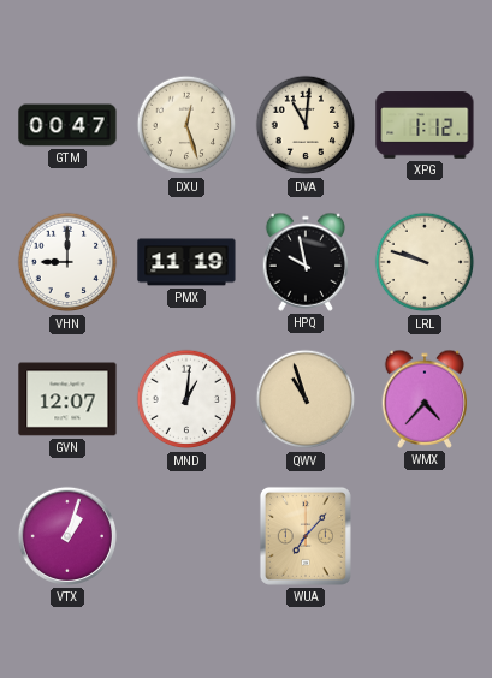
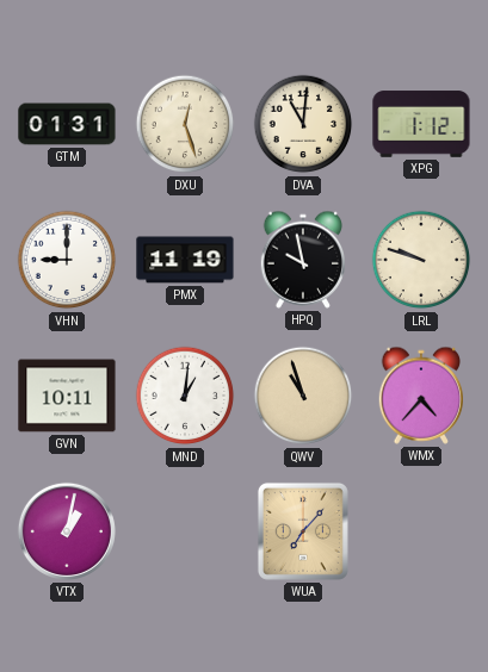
GTM: 00:47 -> 01:31
GVN: 12:07 -> 10:11
VTX: 1:03 -> 1:02
